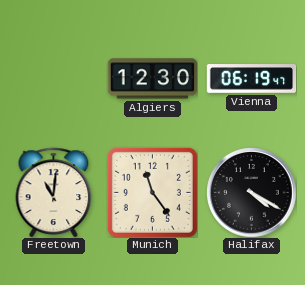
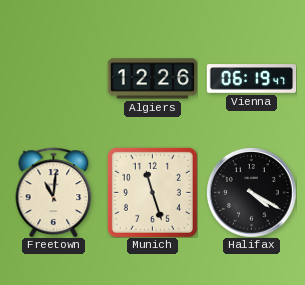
Algiers: 12:30 -> 12:26
Munich: 11:24 -> 11:27
